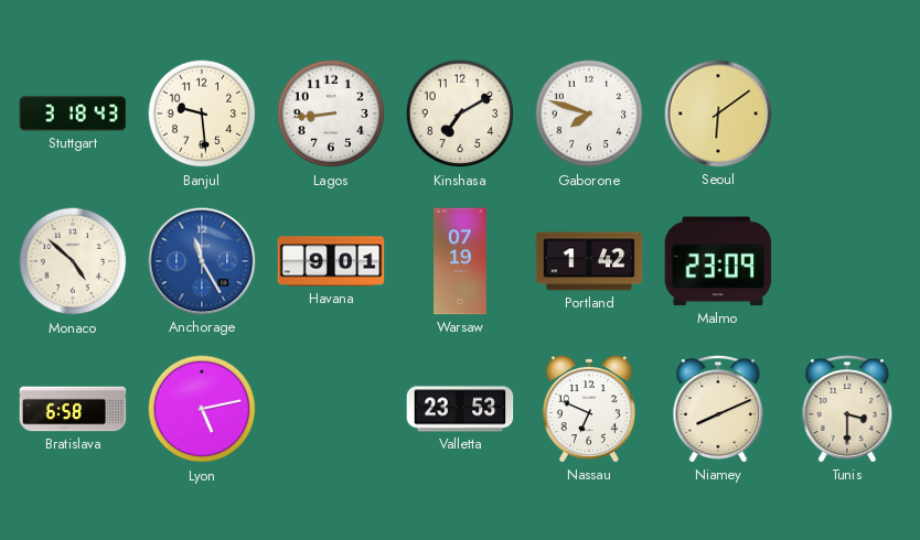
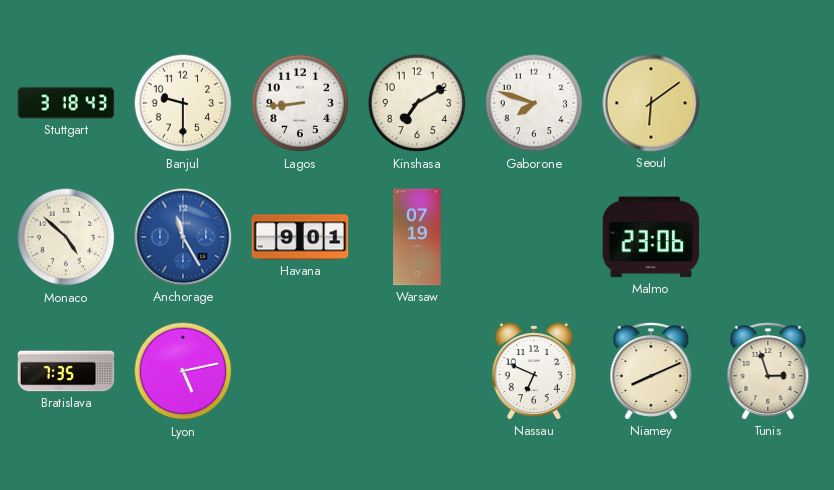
Banjul: 9:29 -> 9:30
Portland: 1:42 -> none
Malmo: 23:09 -> 23:06
Bratislava: 6:58 -> 7:35
Valletta: 23:53 -> none
Tunis: 3:30 -> 2:57
